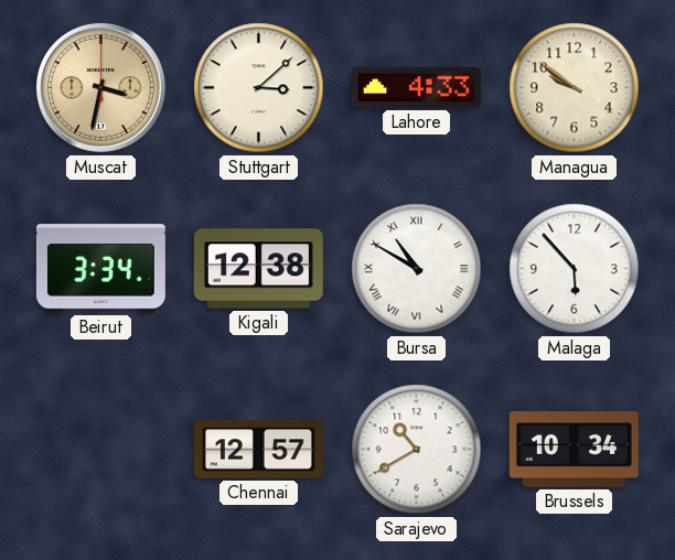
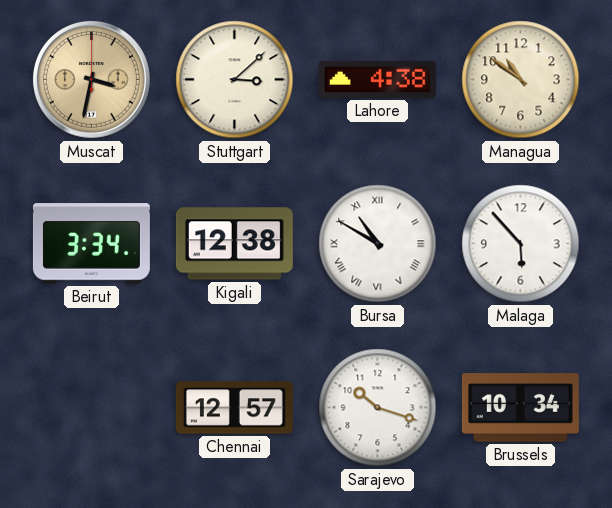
Lahore: 4:33 -> 4:38
Managua: 9:51 -> 10:51
Sarajevo: 10:40 -> 10:18
